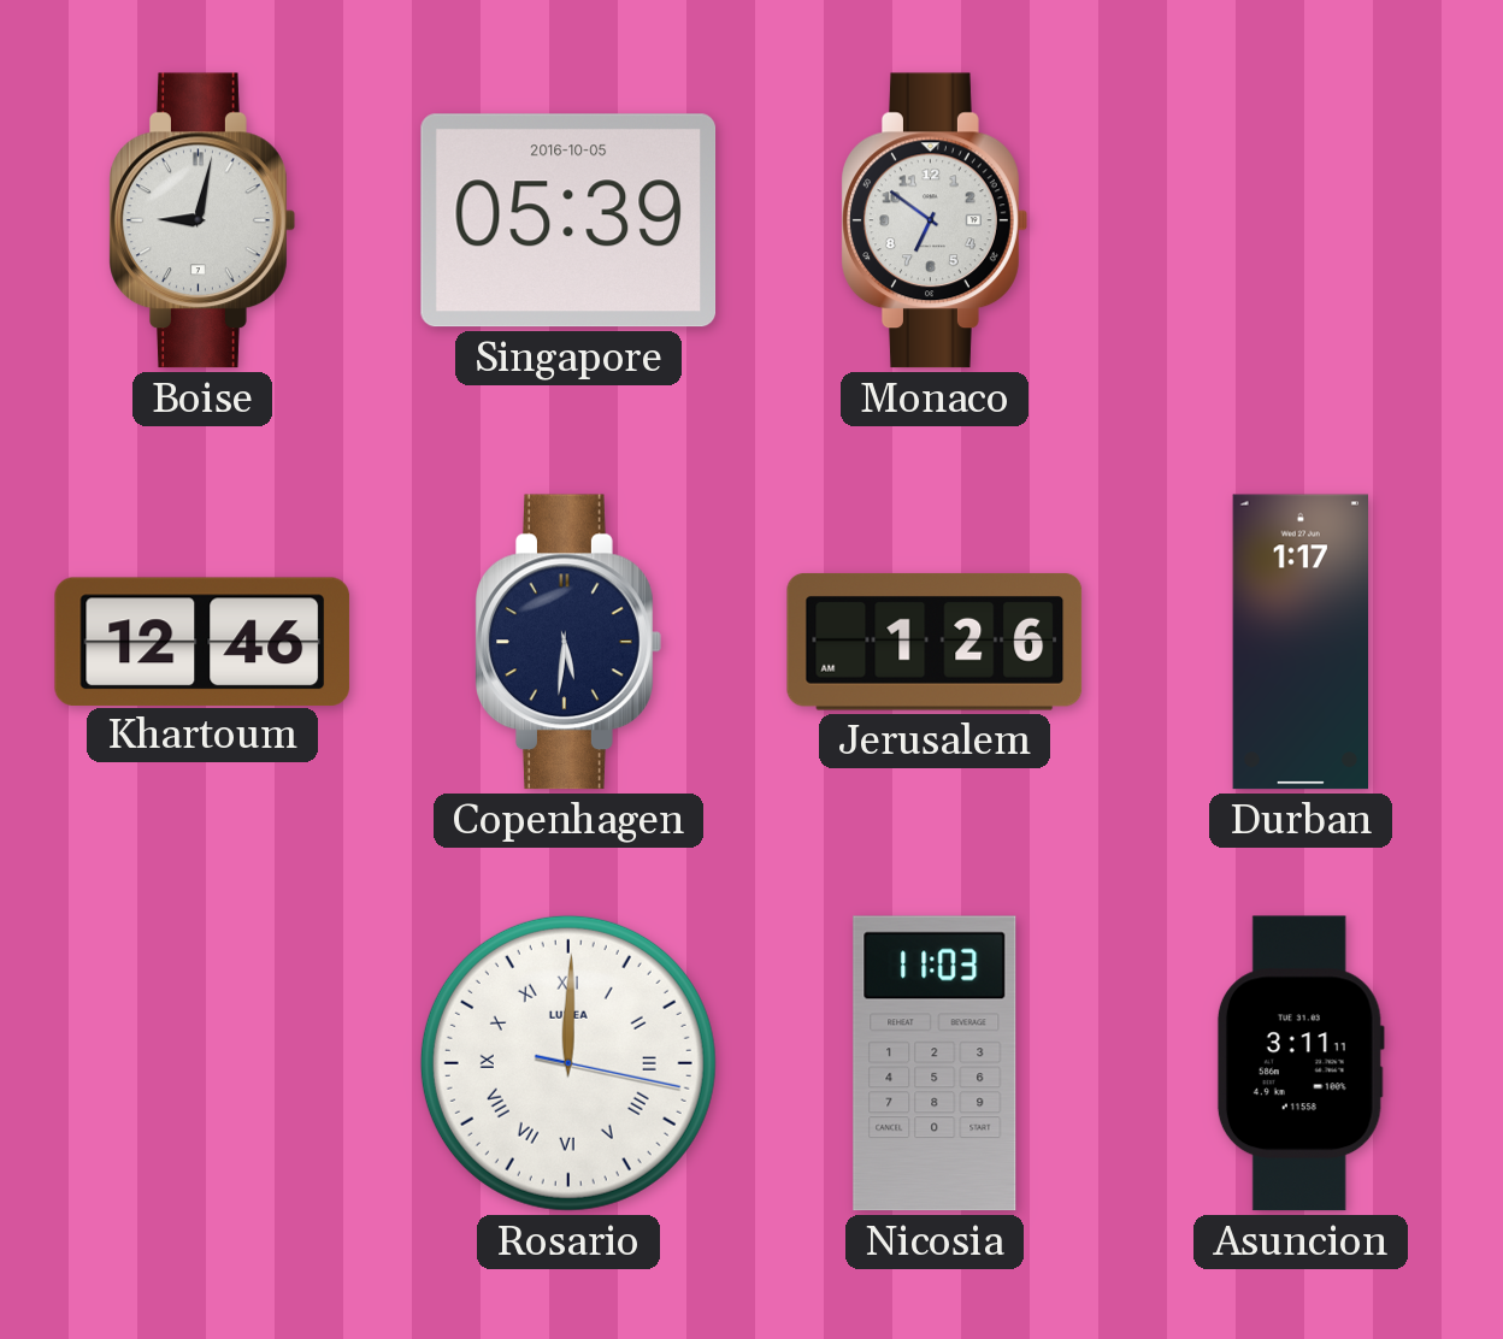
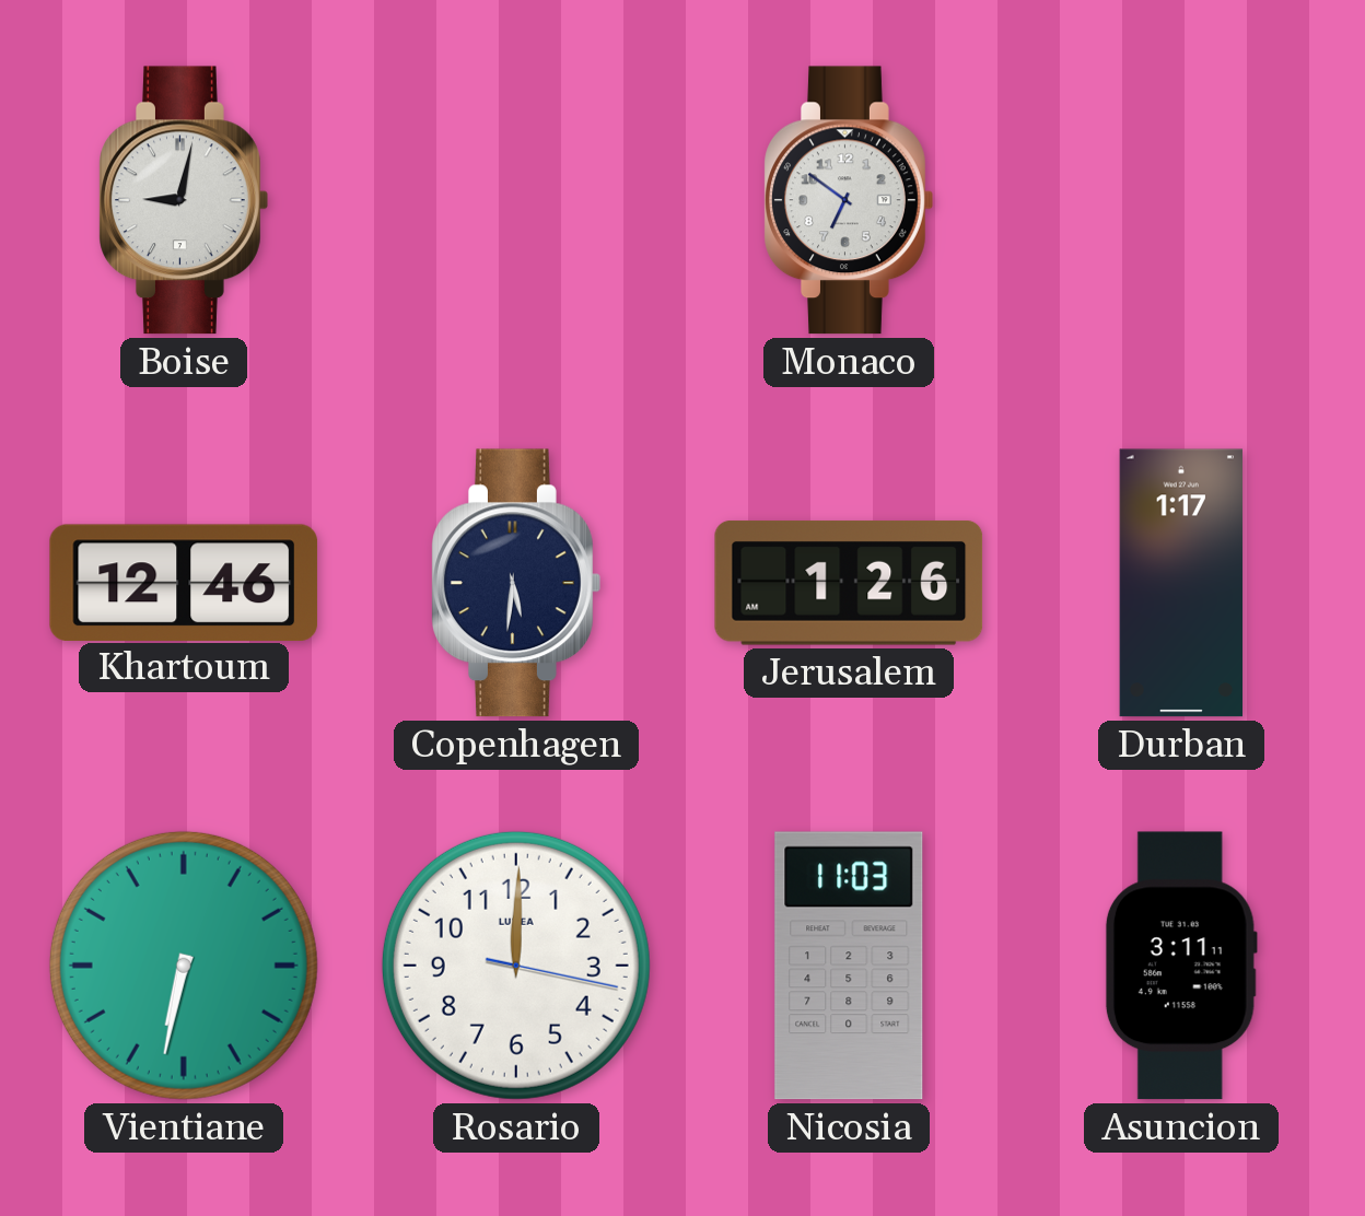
Singapore: 05:39 -> none
Vientiane: none -> 6:32
Rosario numerals: Roman -> Arabic
